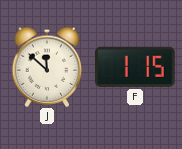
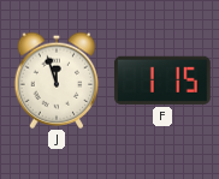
J: 11:52 -> 11:57
